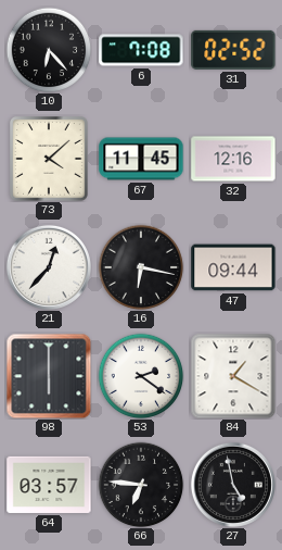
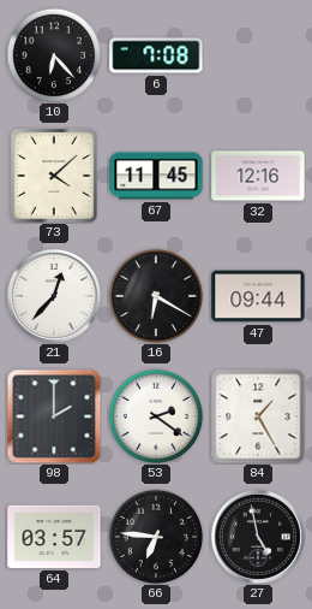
31: 02:52 -> none
16: 6:17 -> 6:20
98: 6:00 -> 2:00
84: 1:20 -> 1:25
